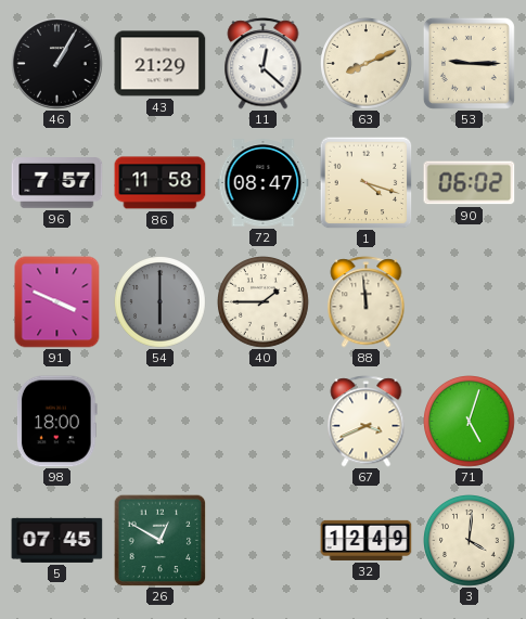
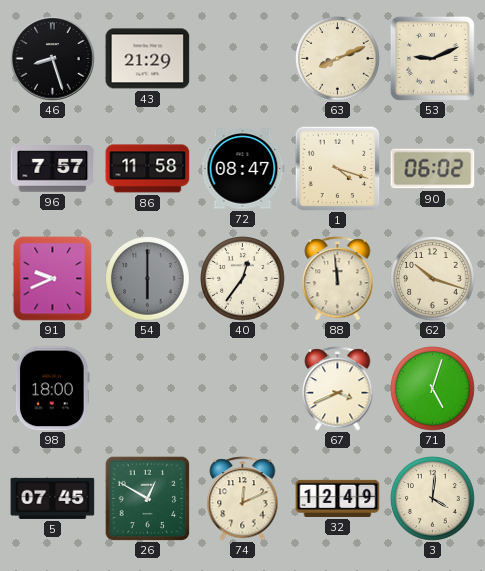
46: 1:05 -> 8:27
11: 12:22 -> none
53: 9:15 -> 9:11
91: 3:49 -> 9:41
40: 1:45 -> 12:36
62: none -> 10:18
74: none -> 12:11
